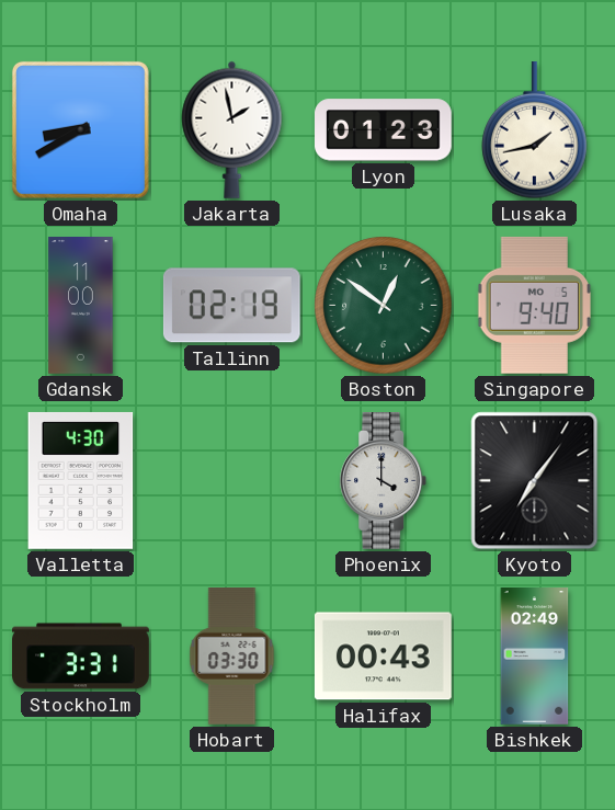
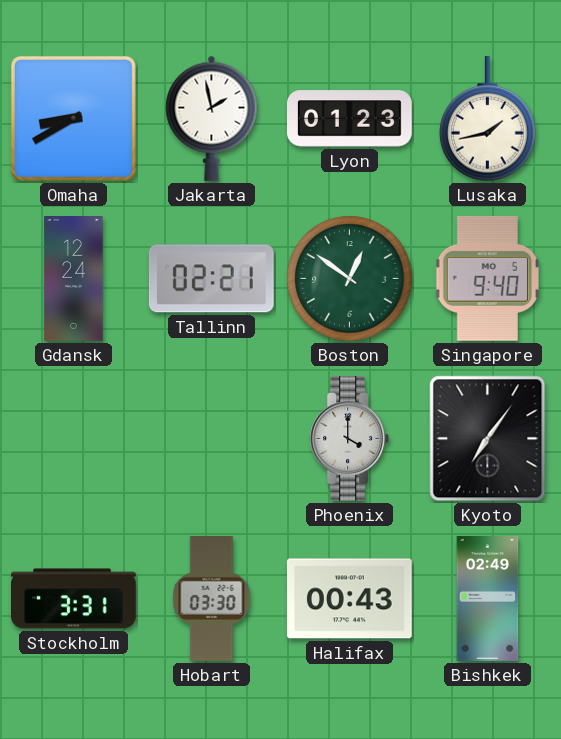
Gdansk: 11:00 -> 12:24
Tallinn: 02:19 -> 02:21
Valletta: 4:30 -> none
